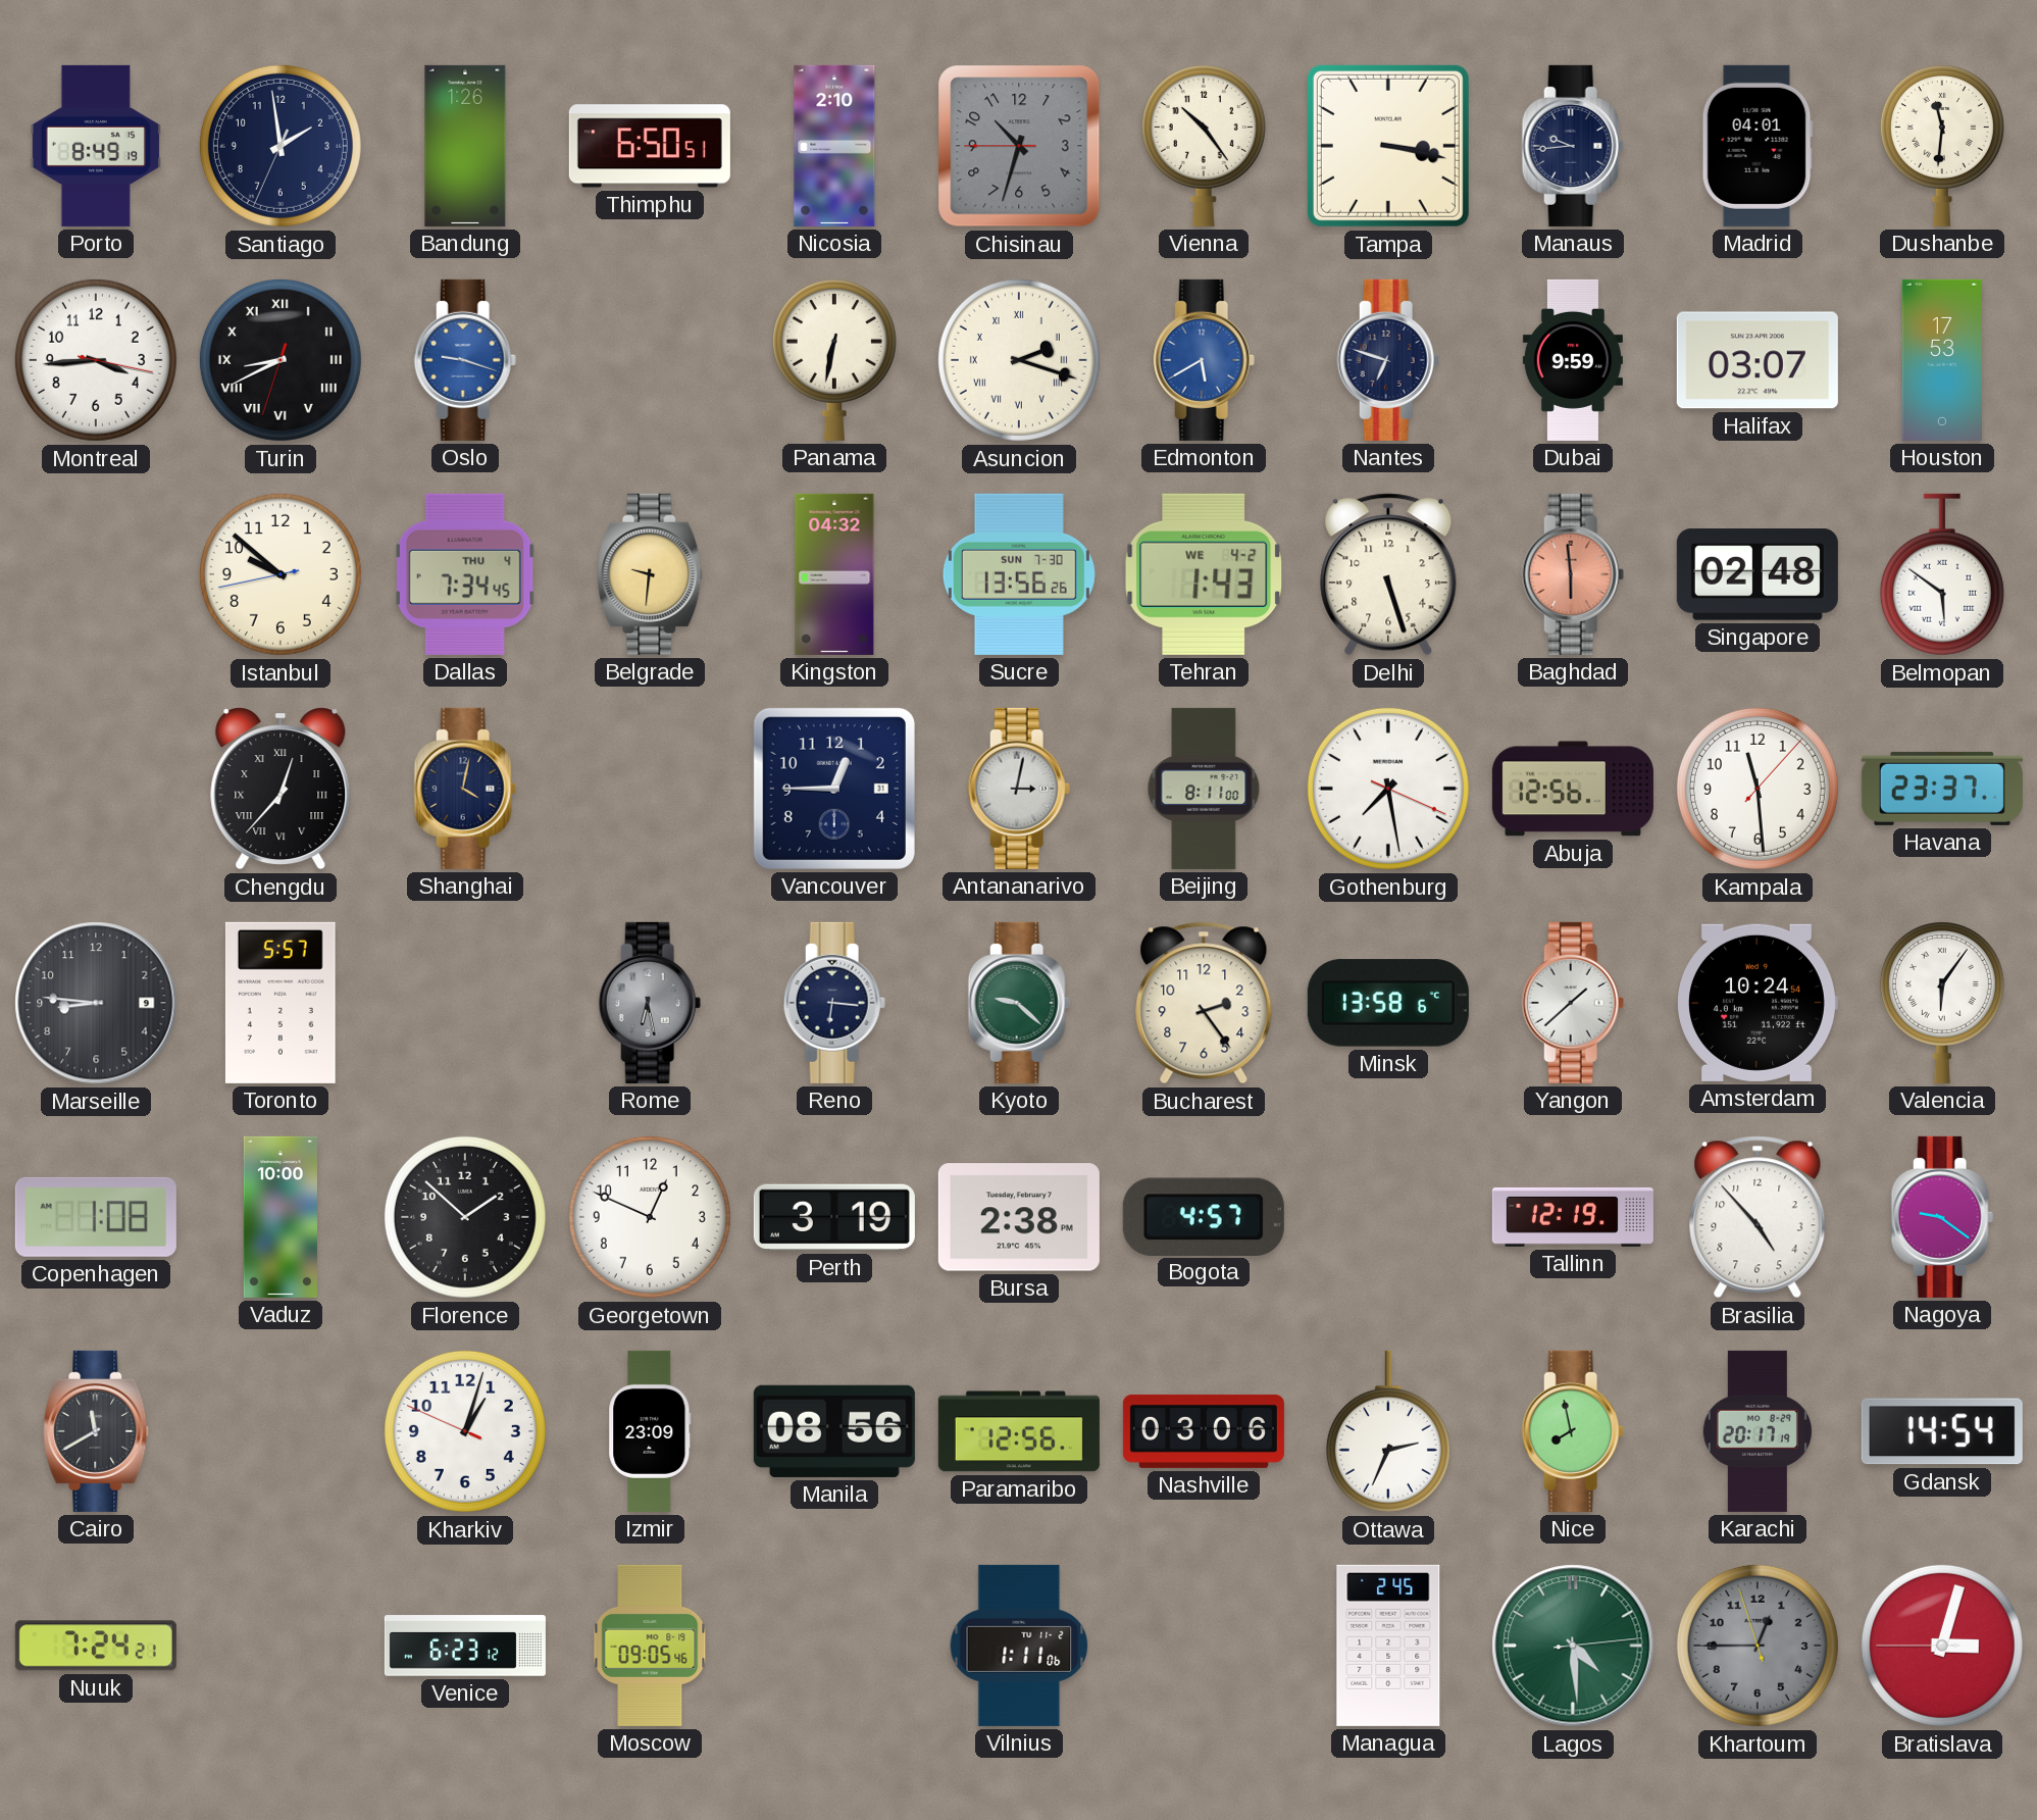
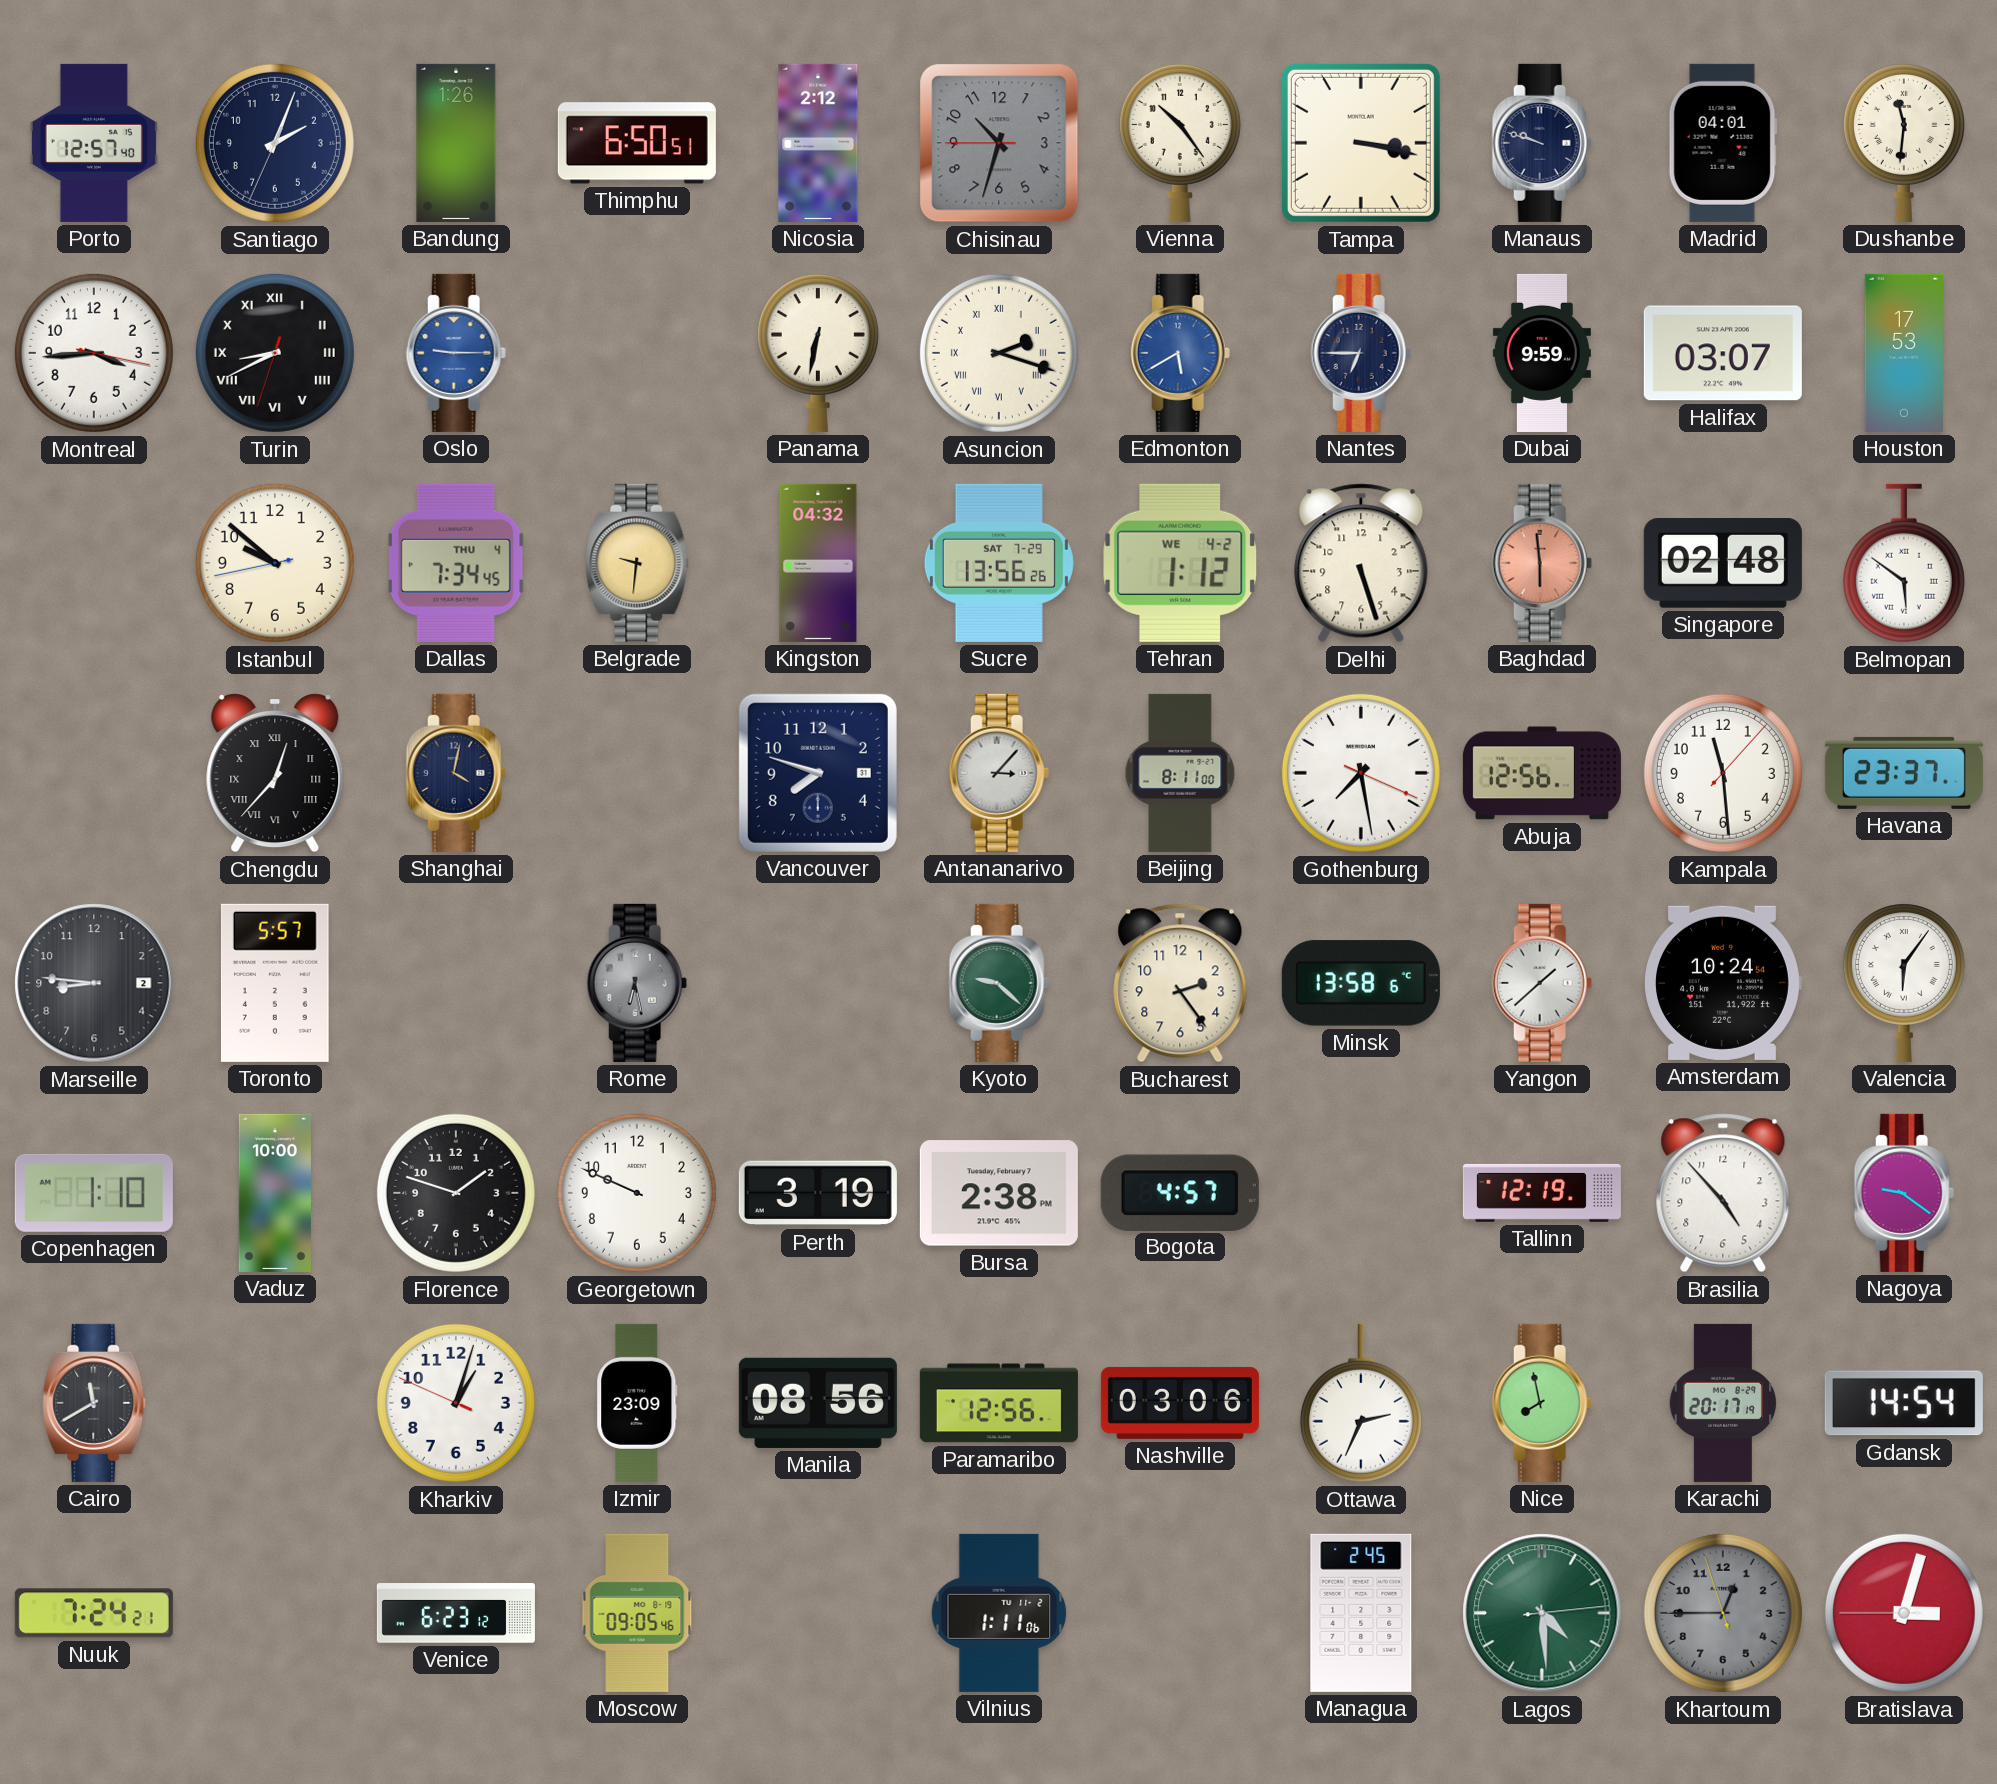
Porto: 8:49 -> 12:57
Santiago: 1:58 -> 2:03
Nicosia: 2:10 -> 2:12
Manaus: 9:44 -> 9:48
Oslo: 9:18 -> 9:15
Nantes: 6:48 -> 6:45
Sucre date: SUN 7-30 -> SAT 7-29
Tehran: 1:43 -> 1:12
Vancouver: 12:45 -> 7:48
Antananarivo: 3:02 -> 3:07
Marseille date: 9 -> 2
Reno: 6:16 -> none
Copenhagen: 1:08 -> 1:10
Florence: 1:52 -> 1:48
Georgetown: 12:49 -> 9:49
